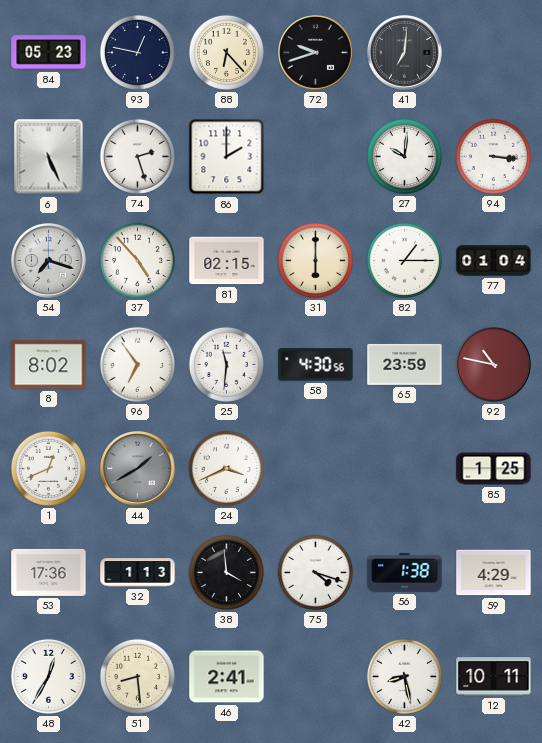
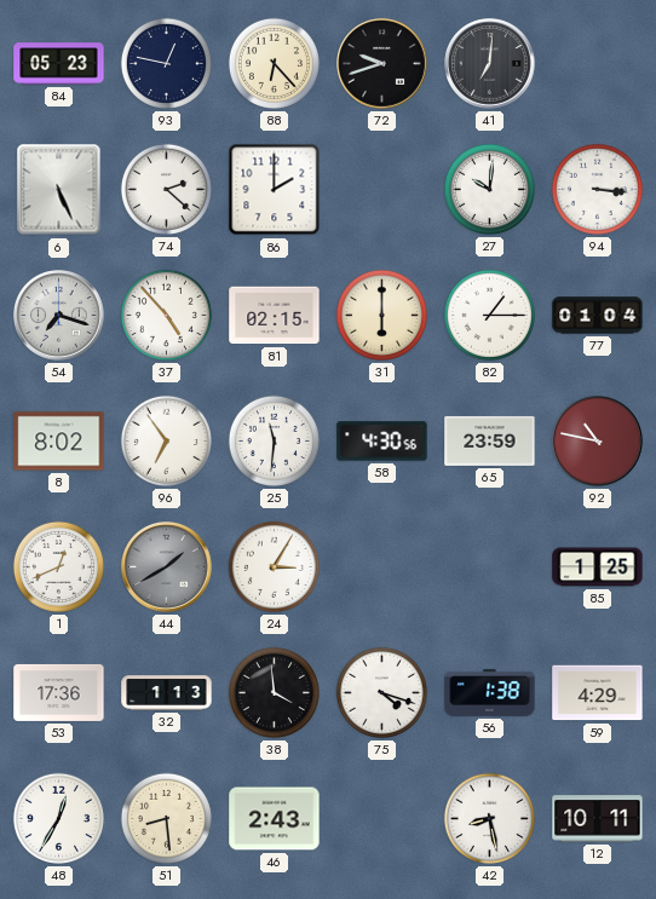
74: 2:27 -> 2:22
24: 3:41 -> 3:05
46: 2:41 -> 2:43
